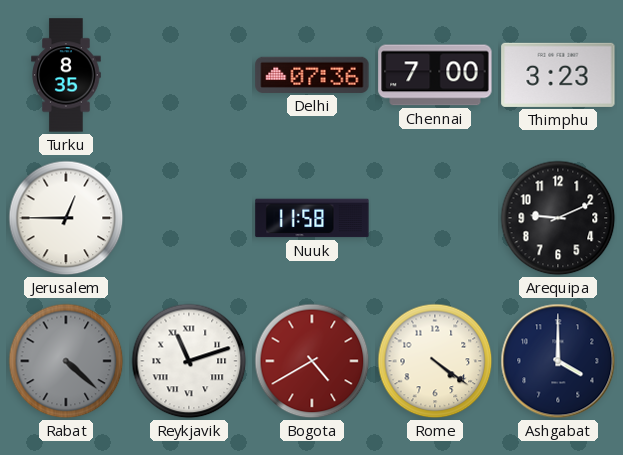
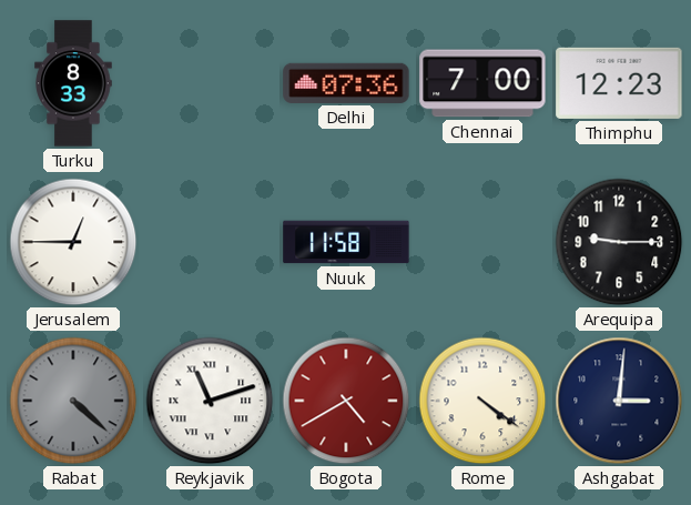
Turku: 8:35 -> 8:33
Thimphu: 3:23 -> 12:23
Arequipa: 9:11 -> 9:15
Ashgabat: 4:00 -> 3:01
